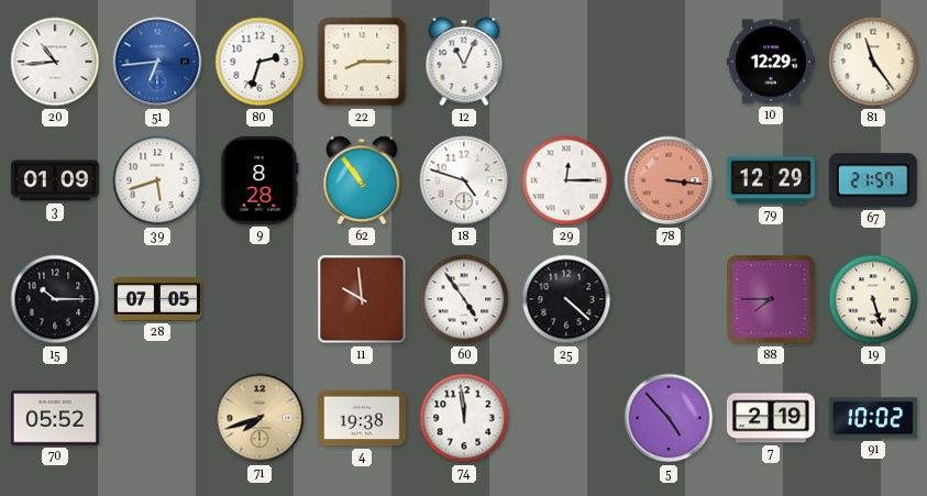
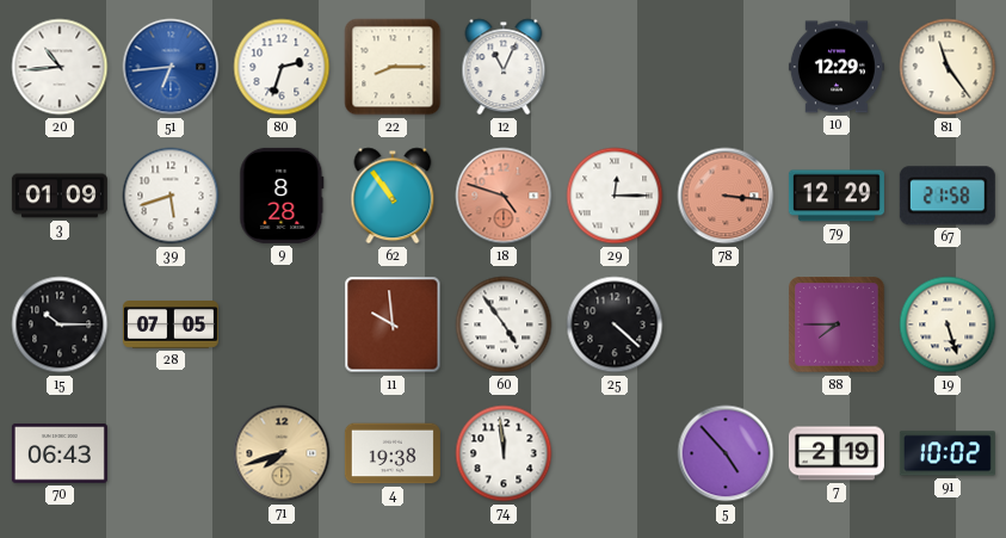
18 dial: white -> salmon
67: 21:57 -> 21:58
70: 05:52 -> 06:43
